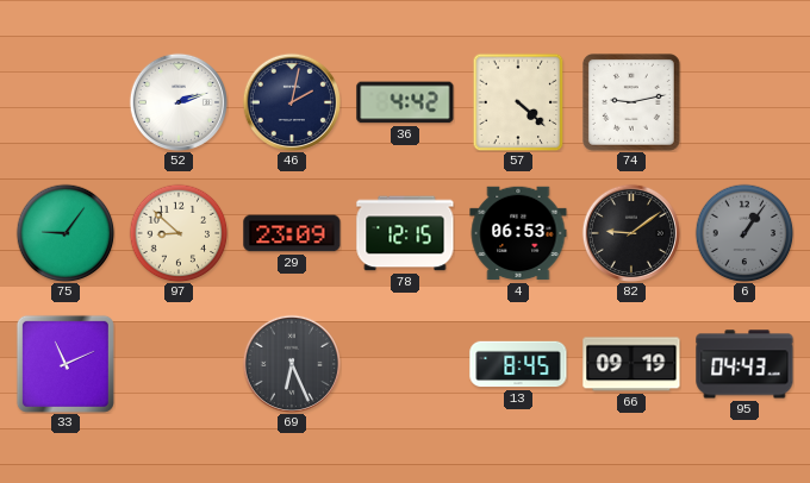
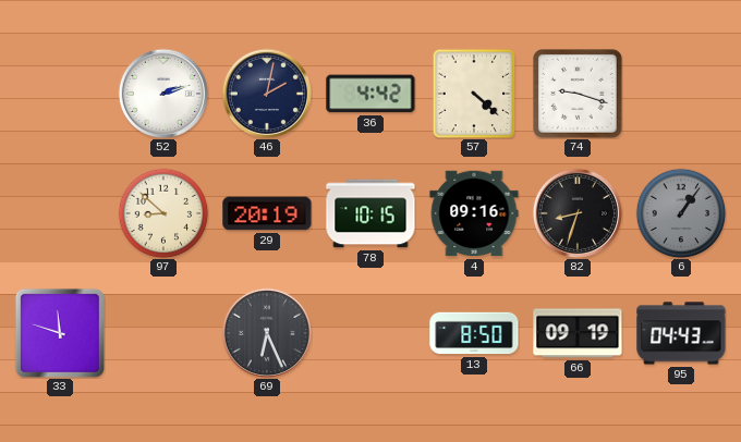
74: 9:13 -> 9:18
75: 9:06 -> none
29: 23:09 -> 20:19
78: 12:15 -> 10:15
4: 06:53 -> 09:16
82: 9:09 -> 8:33
33: 11:11 -> 11:48
13: 8:45 -> 8:50
